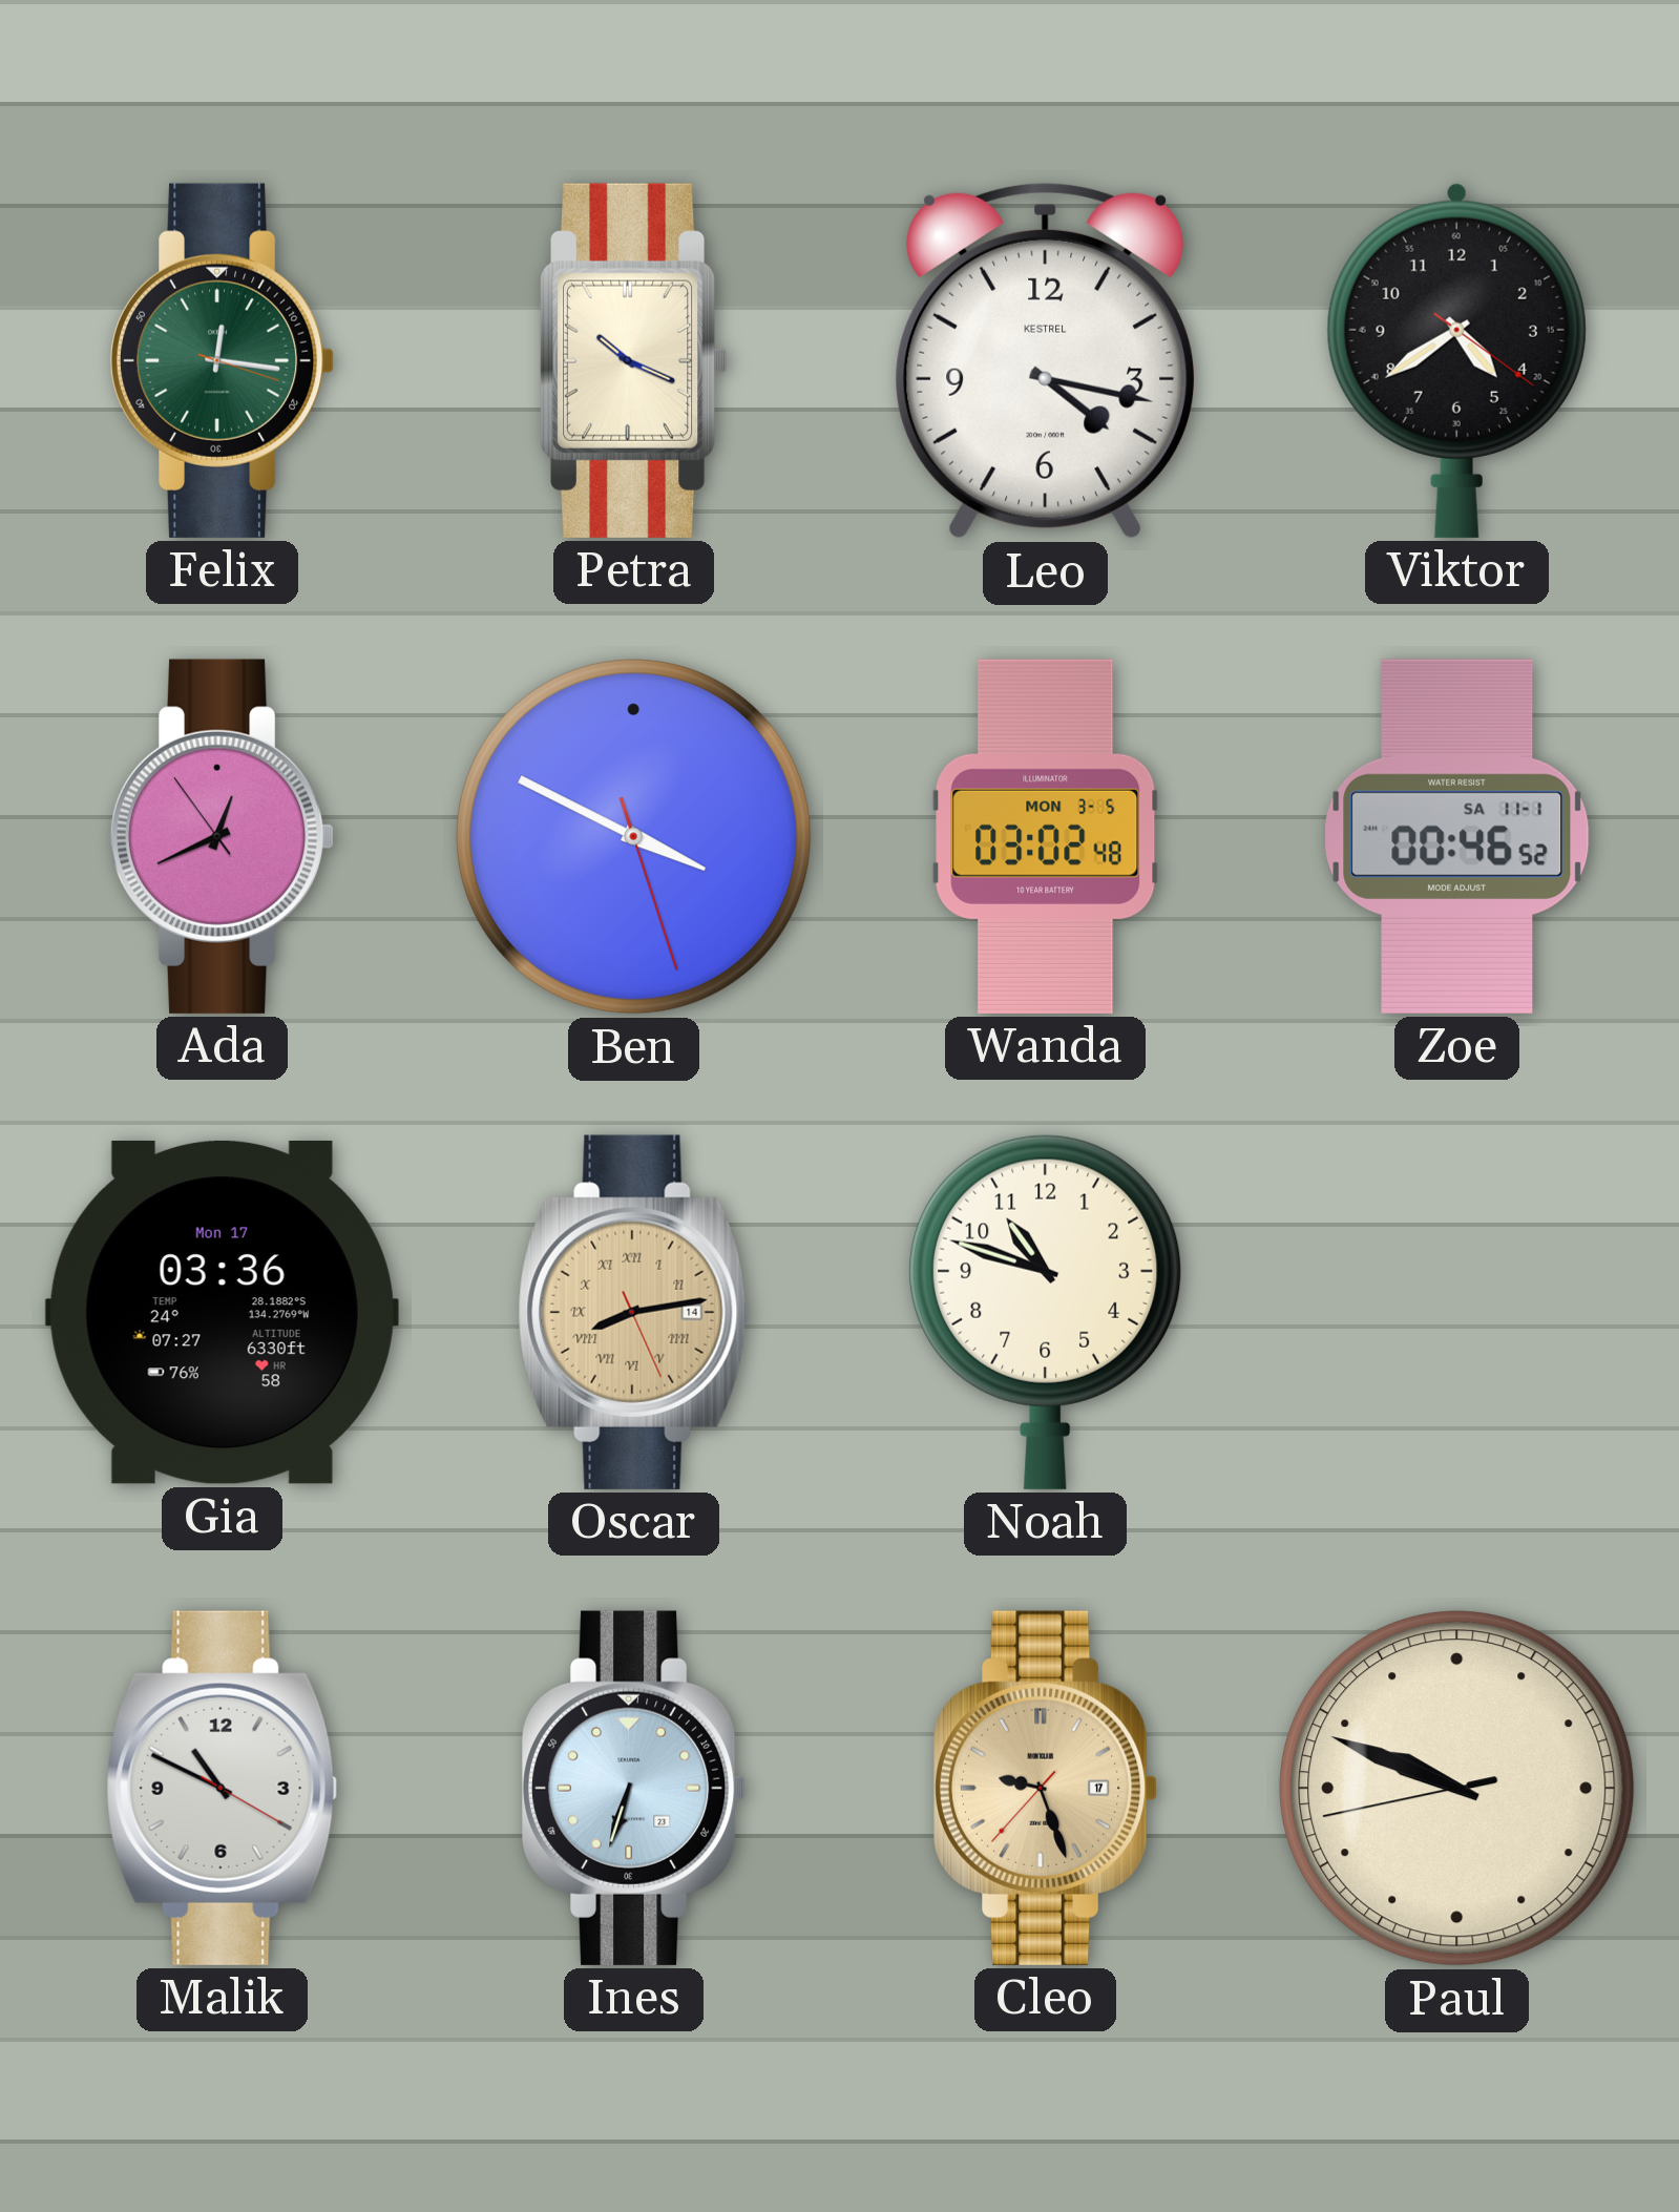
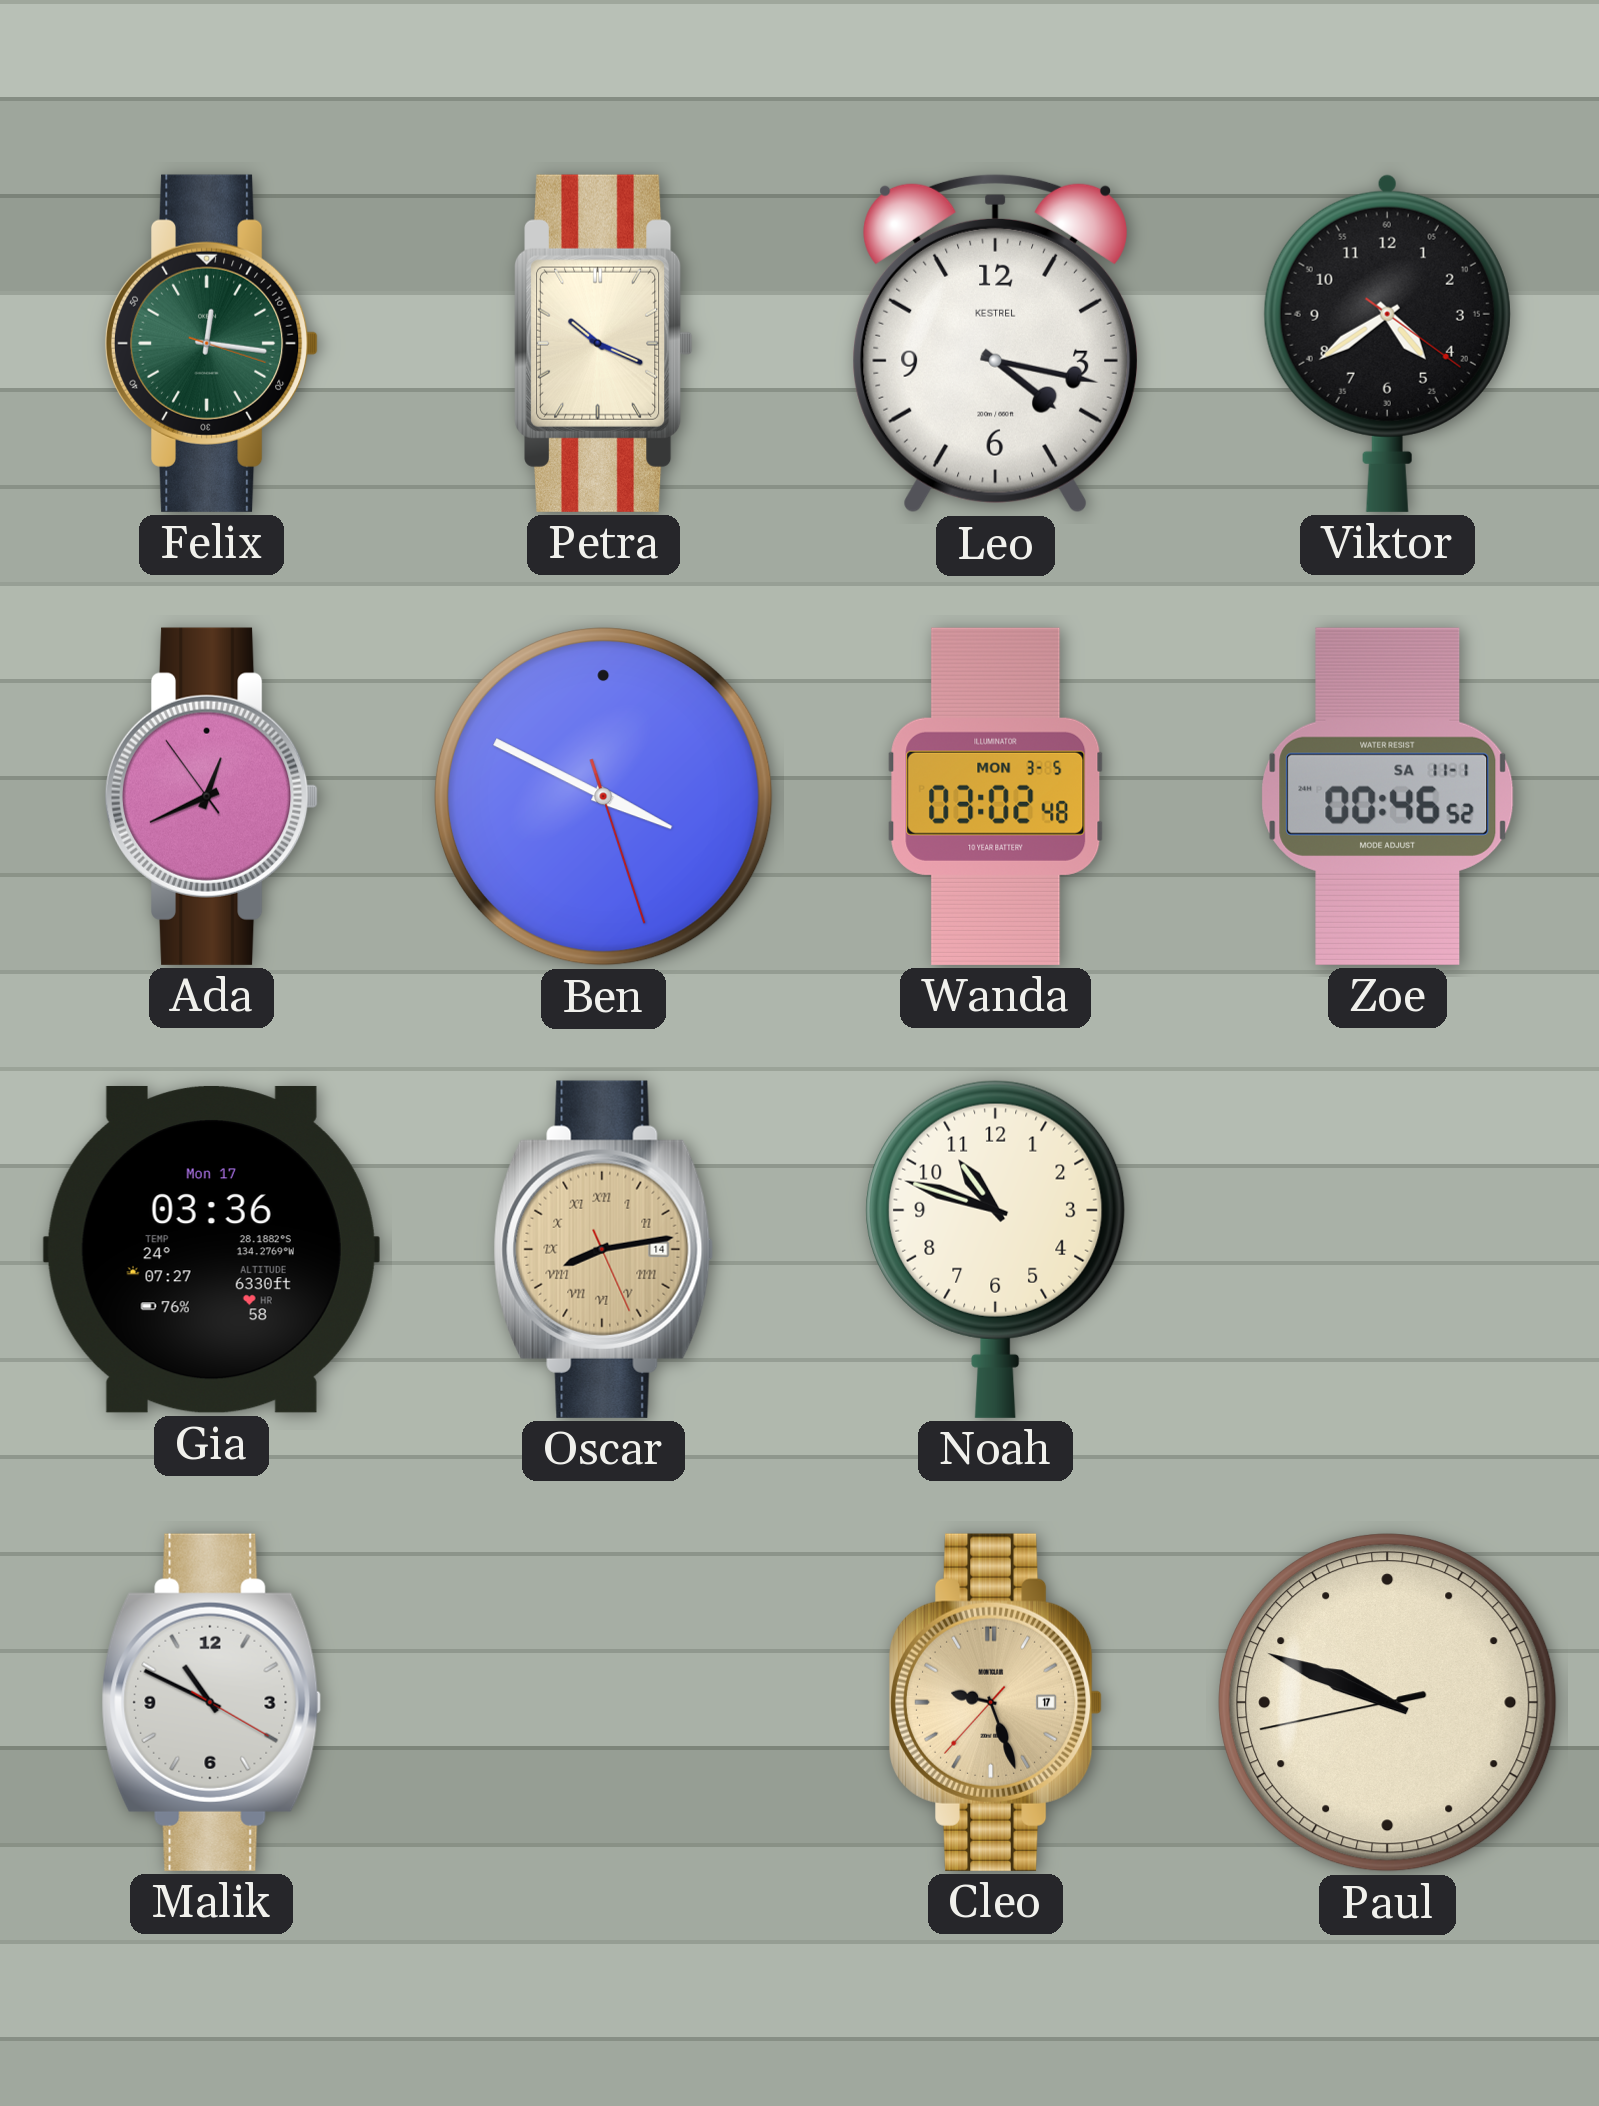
Ines: 6:33 -> none
